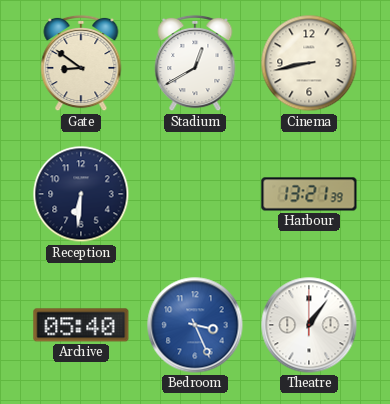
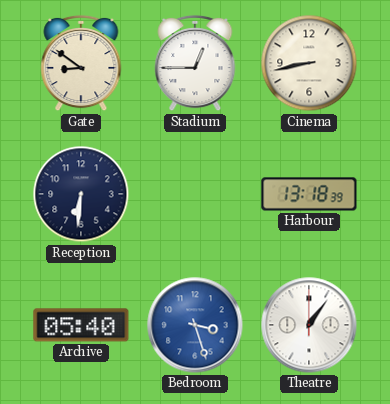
Stadium: 12:40 -> 12:45
Harbour: 13:21 -> 13:18
Bedroom: 3:26 -> 3:27
